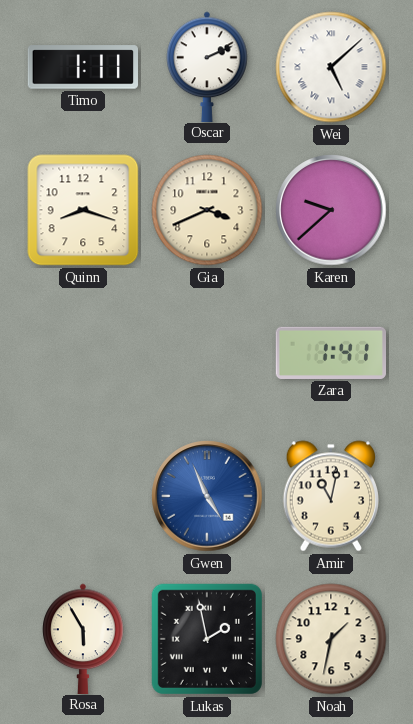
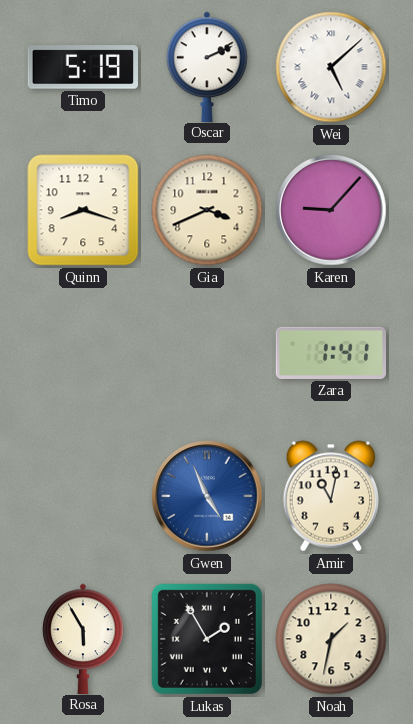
Timo: 1:11 -> 5:19
Karen: 9:38 -> 9:07
Lukas: 1:58 -> 1:55
